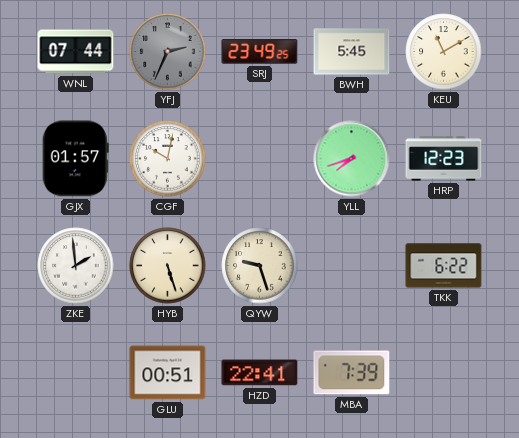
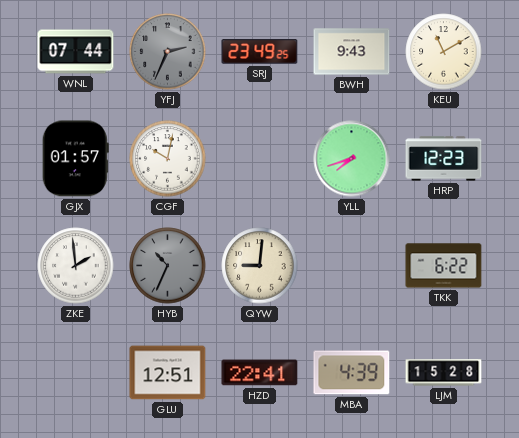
BWH: 5:45 -> 9:43
HYB: 5:27 -> 10:34
HYB dial: cream -> grey
QYW: 9:27 -> 9:01
GLU: 00:51 -> 12:51
MBA: 7:39 -> 4:39
LJM: none -> 15:28
